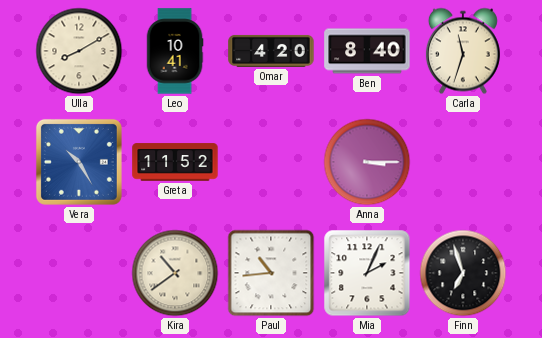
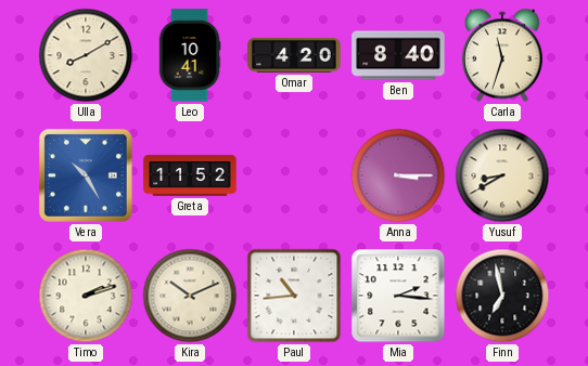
Yusuf: none -> 8:40
Timo: none -> 2:12
Kira: 10:39 -> 10:11
Mia: 2:04 -> 2:16
Finn: 6:57 -> 6:58
